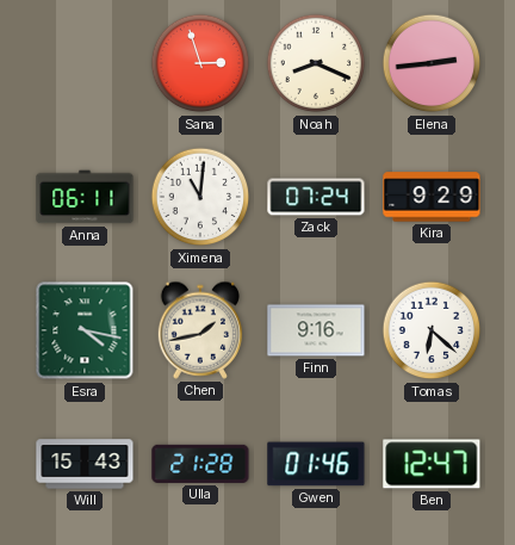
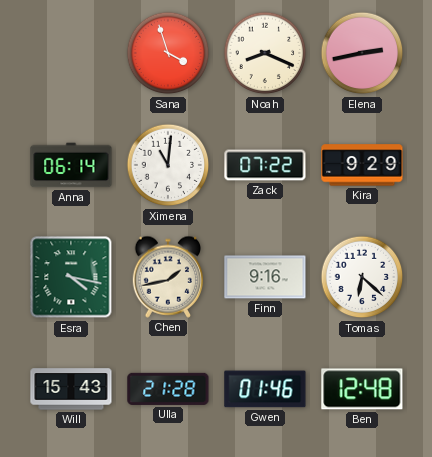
Sana: 2:57 -> 3:57
Elena: 2:44 -> 2:43
Anna: 06:11 -> 06:14
Zack: 07:24 -> 07:22
Ben: 12:47 -> 12:48
